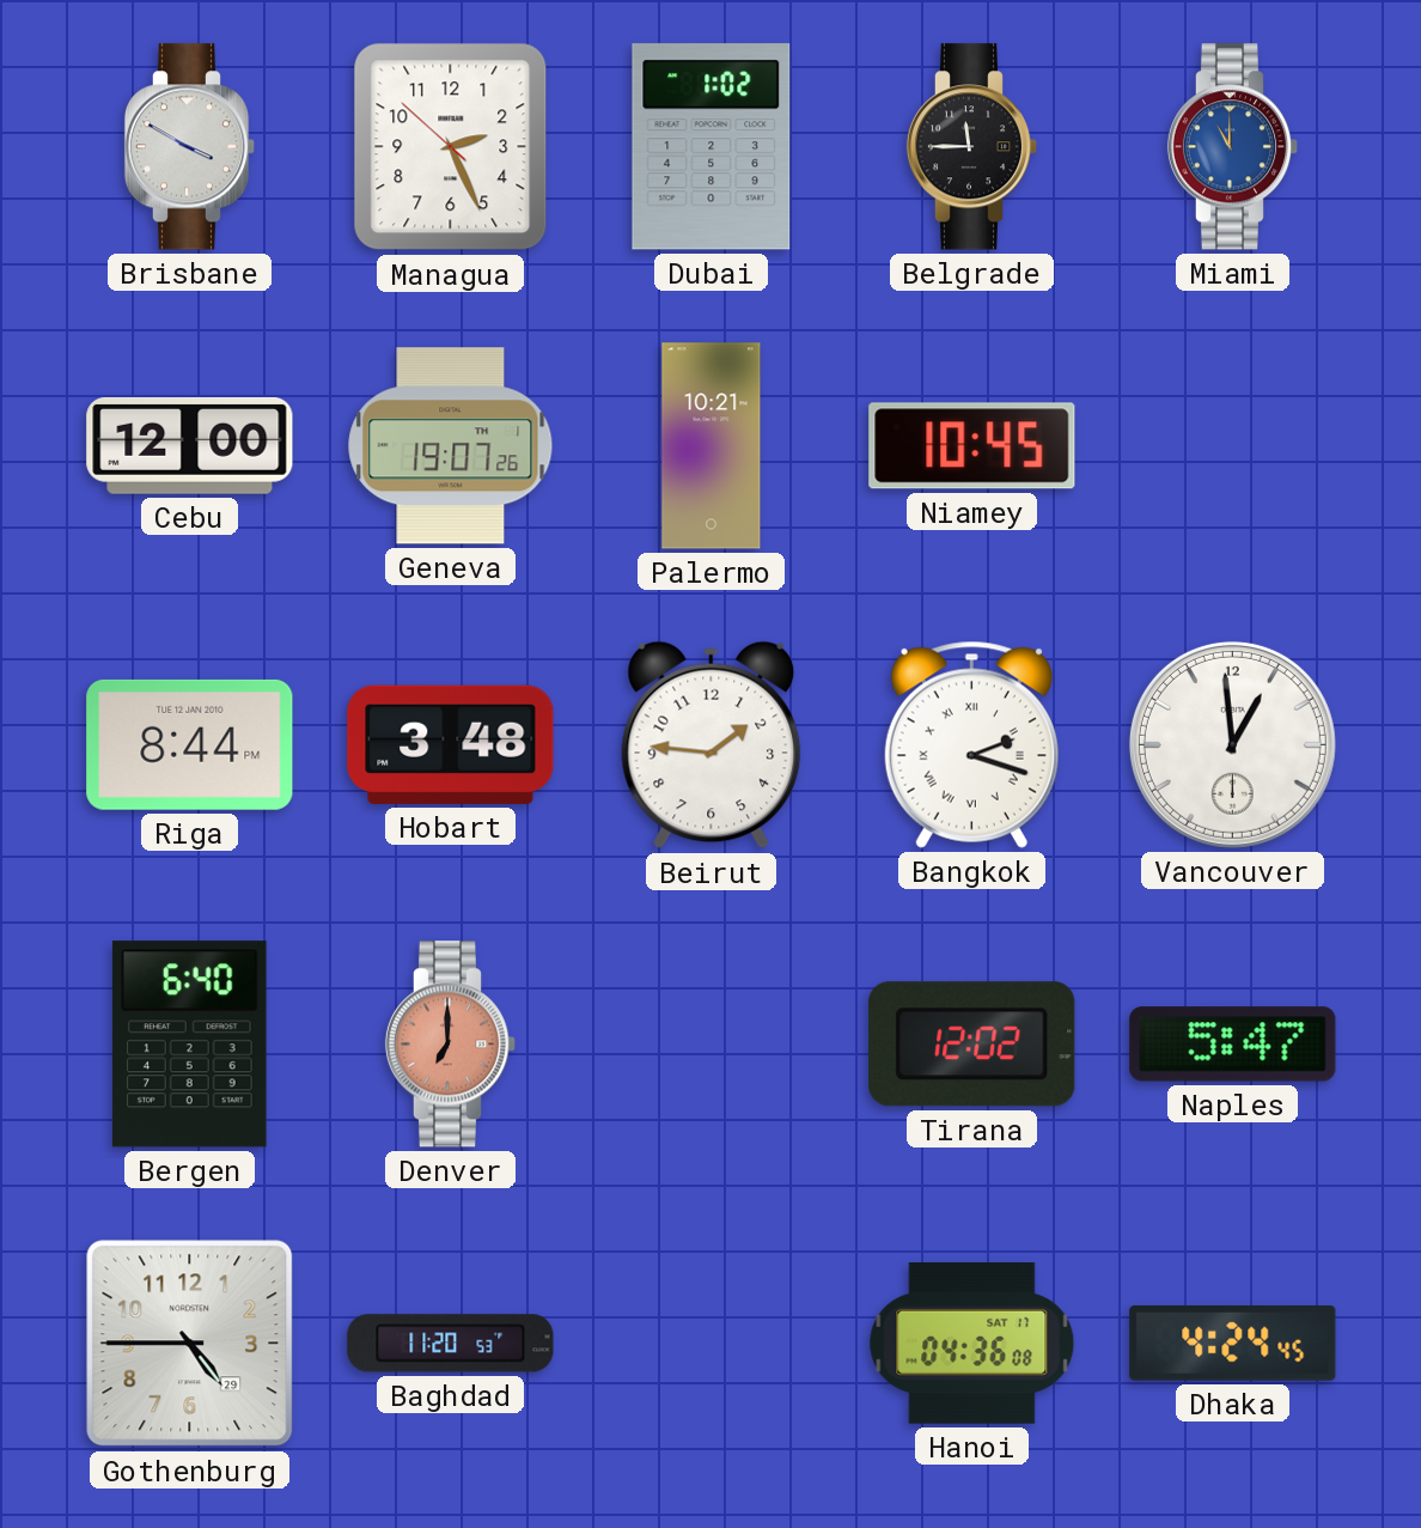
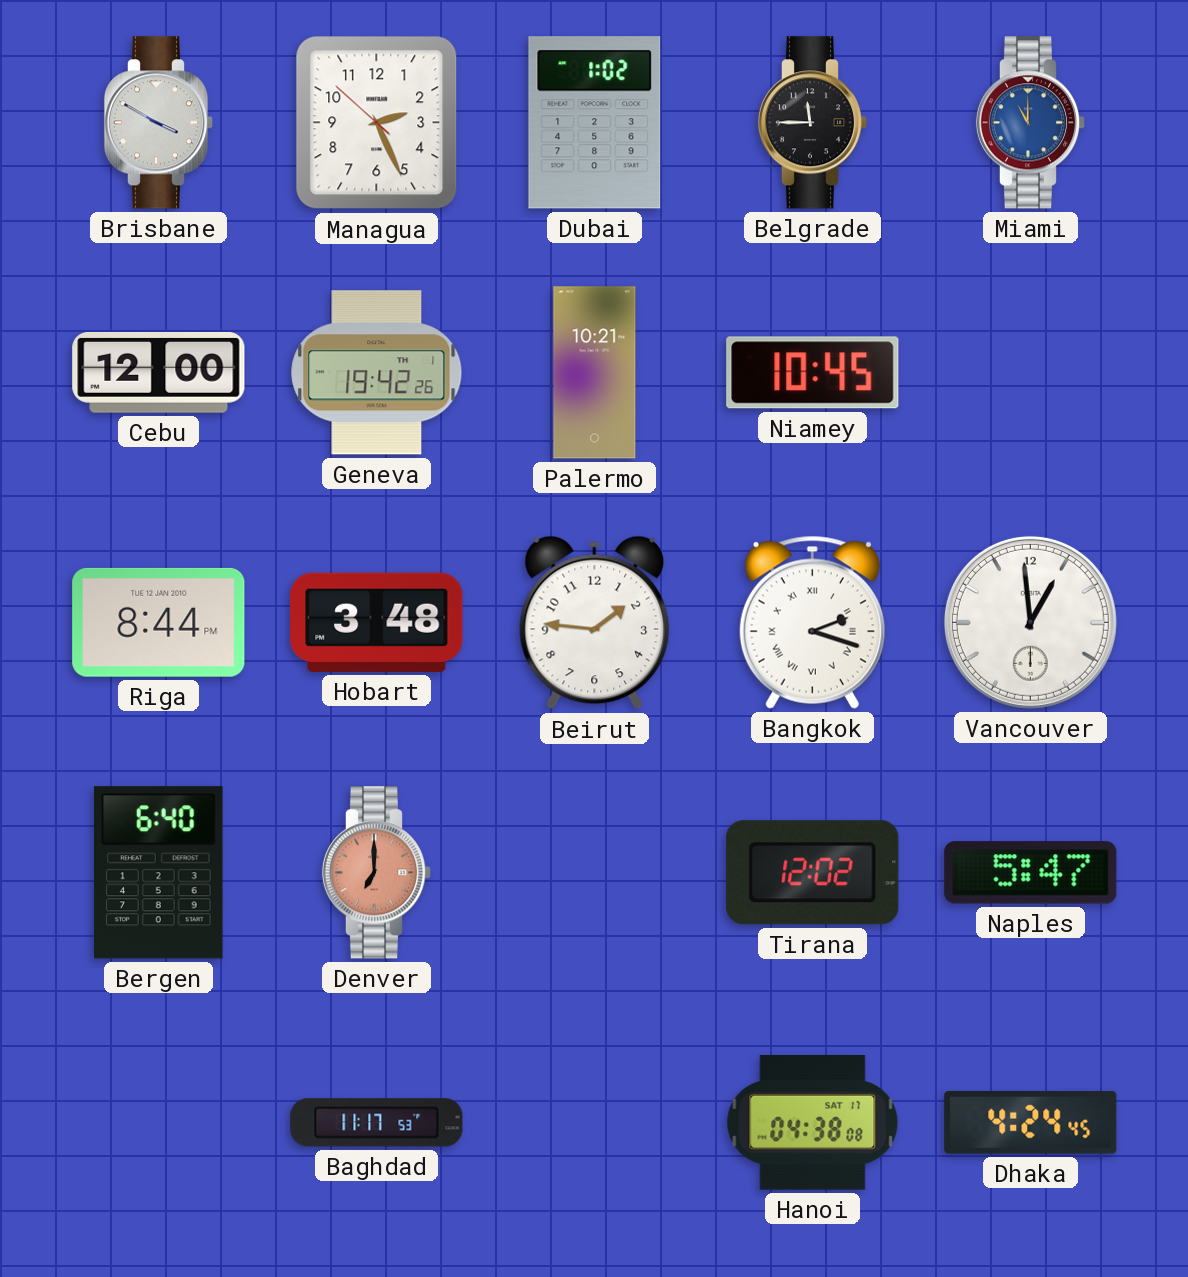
Geneva: 19:07 -> 19:42
Gothenburg: 4:45 -> none
Baghdad: 11:20 -> 11:17
Hanoi: 04:36 -> 04:38
